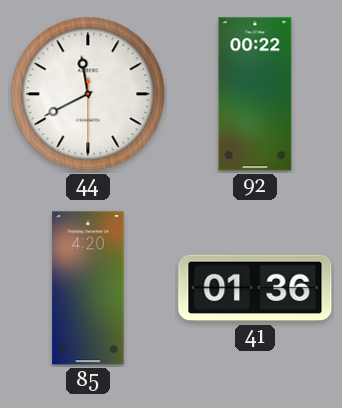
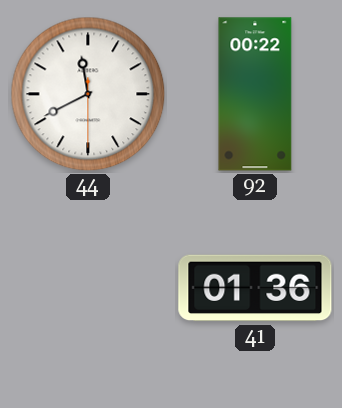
85: 4:20 -> none
